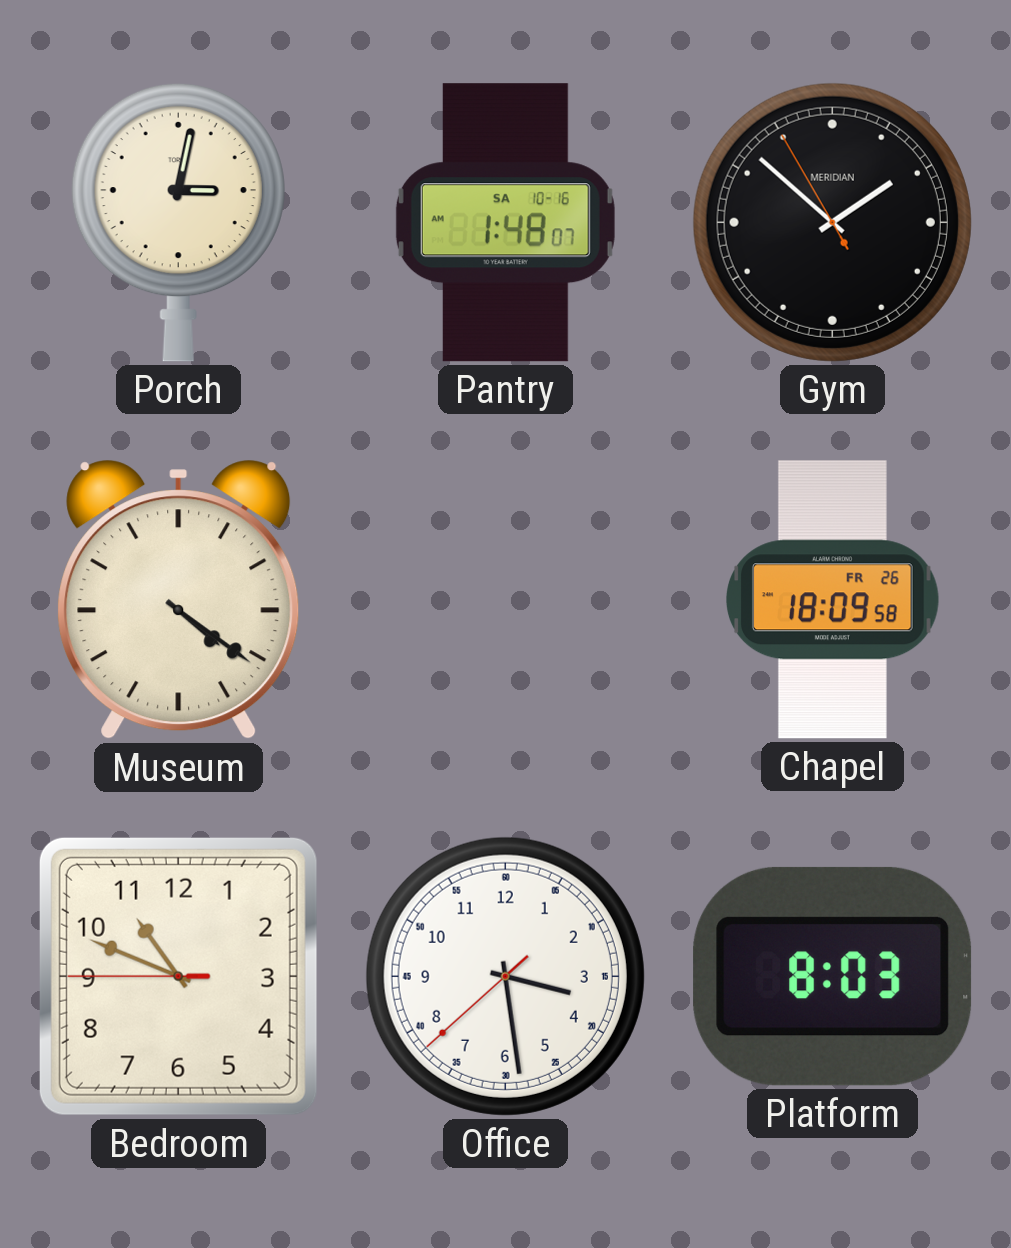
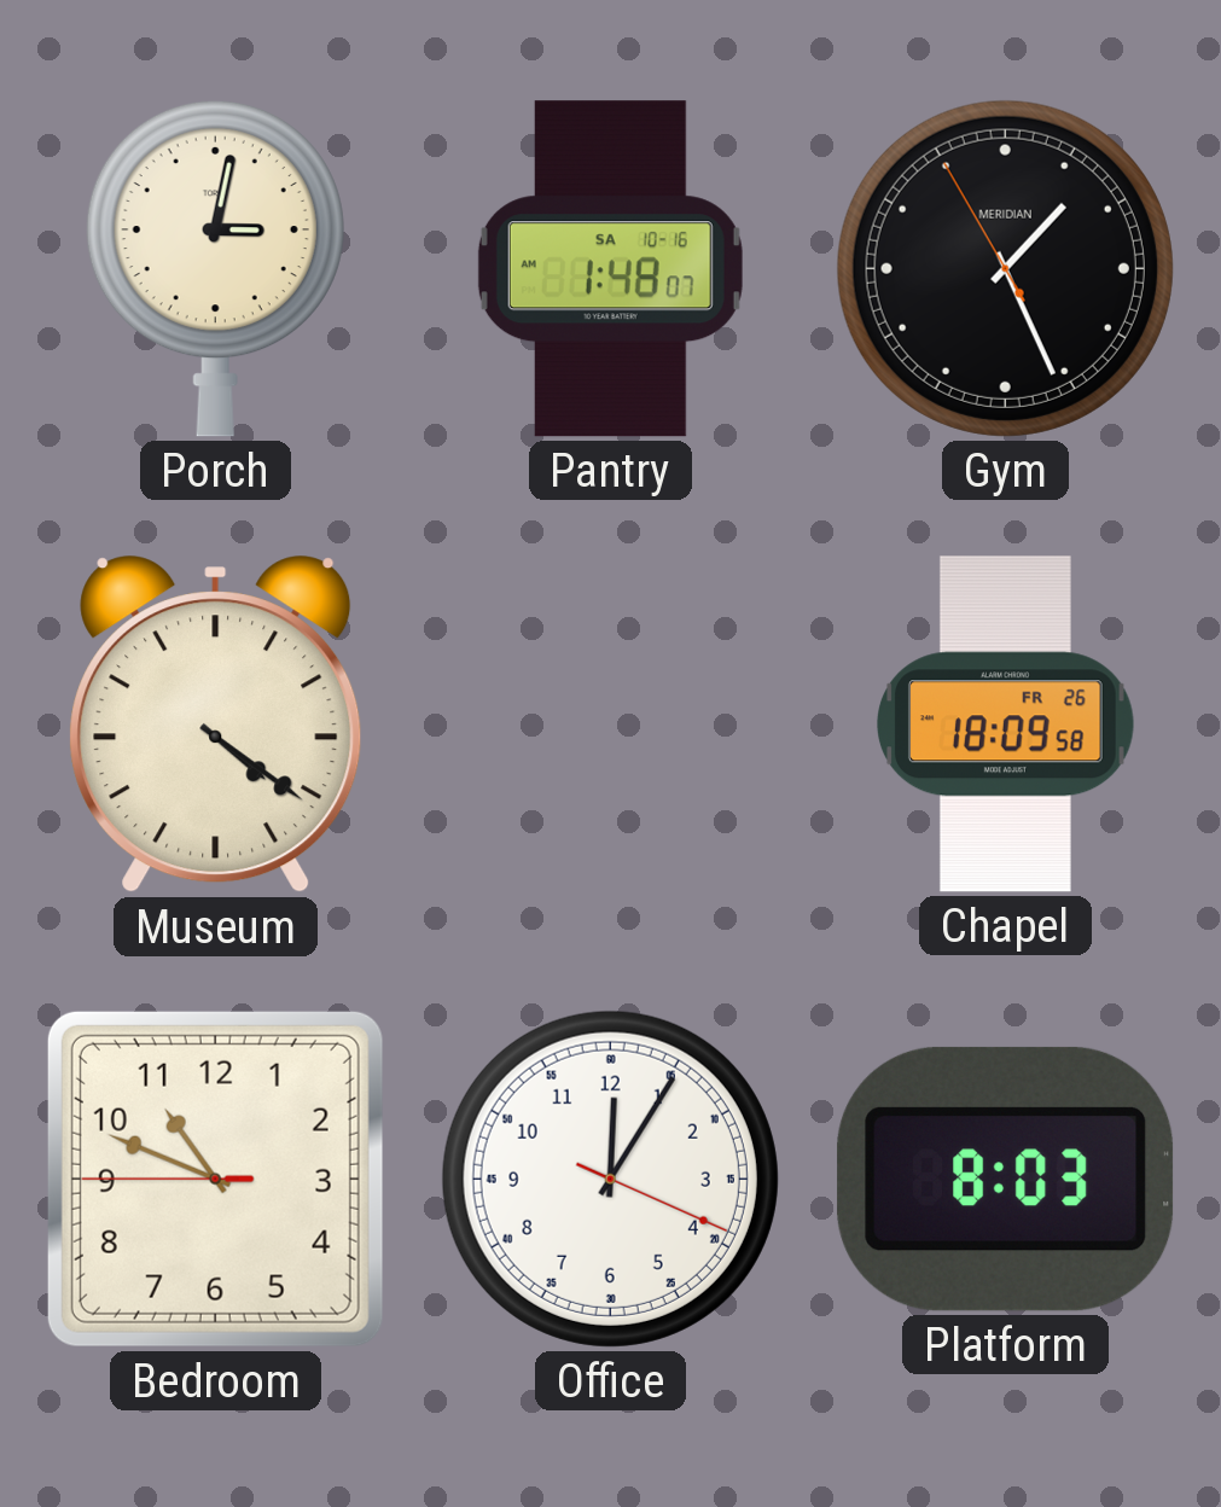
Gym: 1:51 -> 1:25
Office: 3:28 -> 12:05
